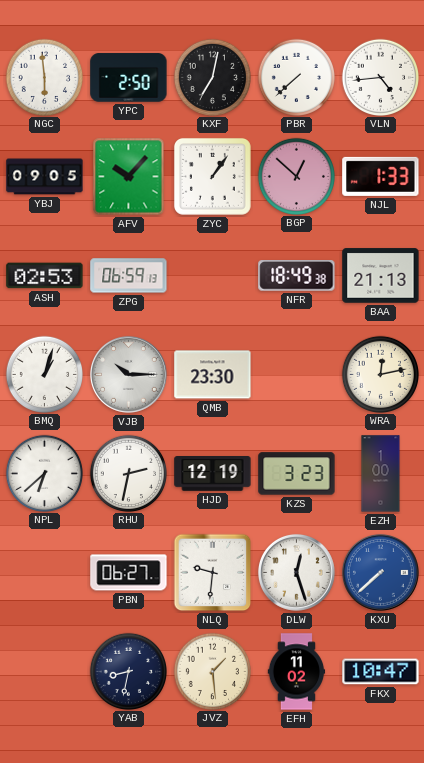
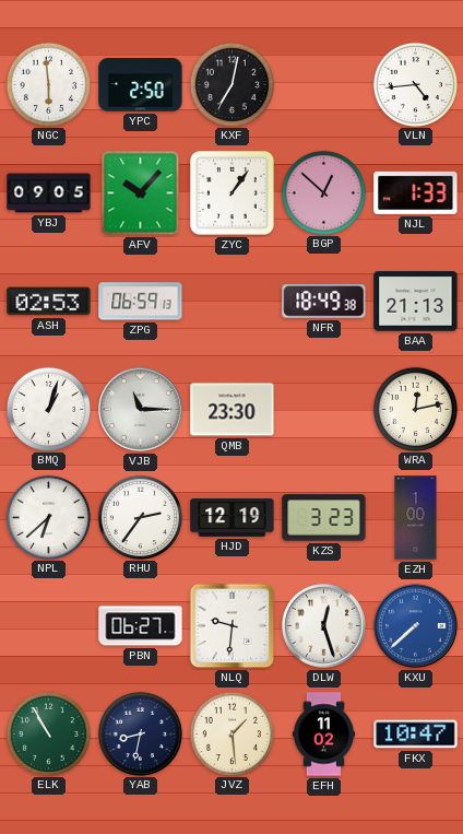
PBR: 7:38 -> none
VJB: 10:15 -> 11:15
RHU: 2:32 -> 2:36
ELK: none -> 10:55
